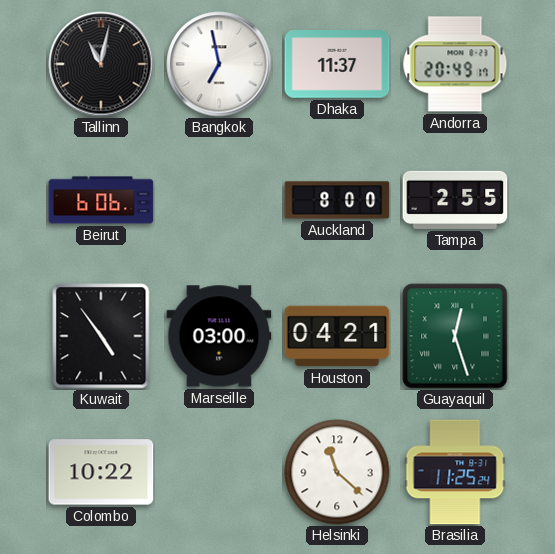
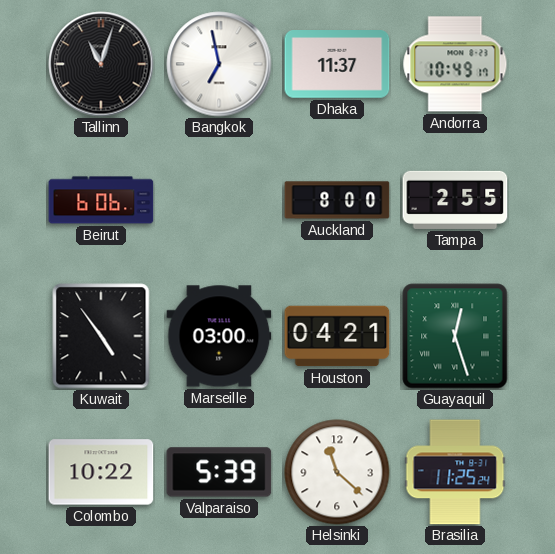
Tallinn: 11:02 -> 11:03
Andorra: 20:49 -> 10:49
Valparaiso: none -> 5:39
